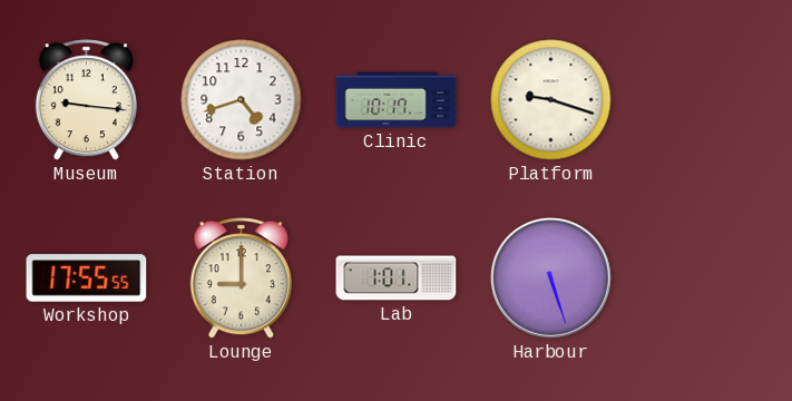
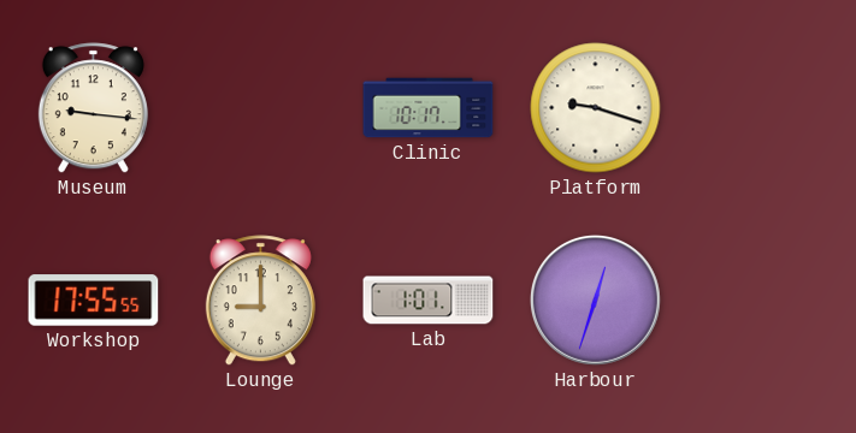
Station: 4:42 -> none
Harbour: 5:27 -> 12:33
